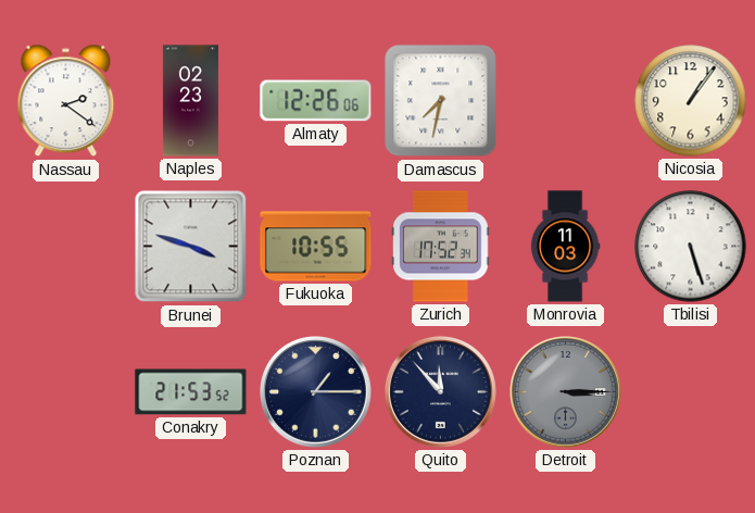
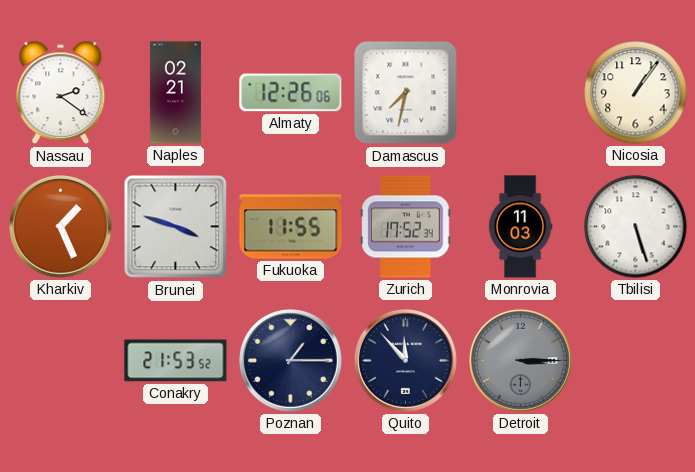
Naples: 02:23 -> 02:21
Kharkiv: none -> 1:26
Fukuoka: 10:55 -> 11:55
